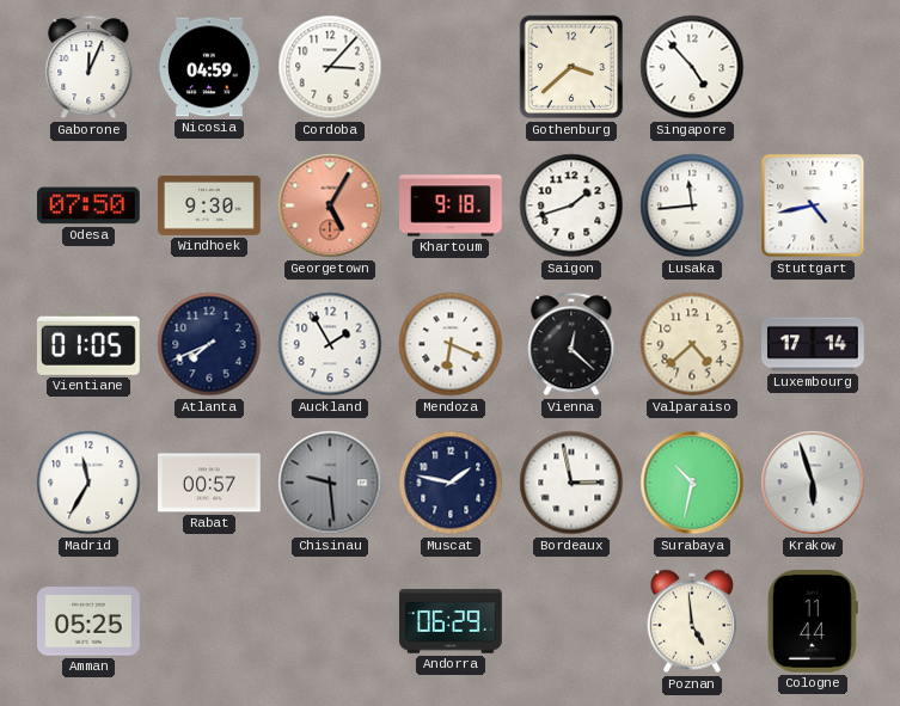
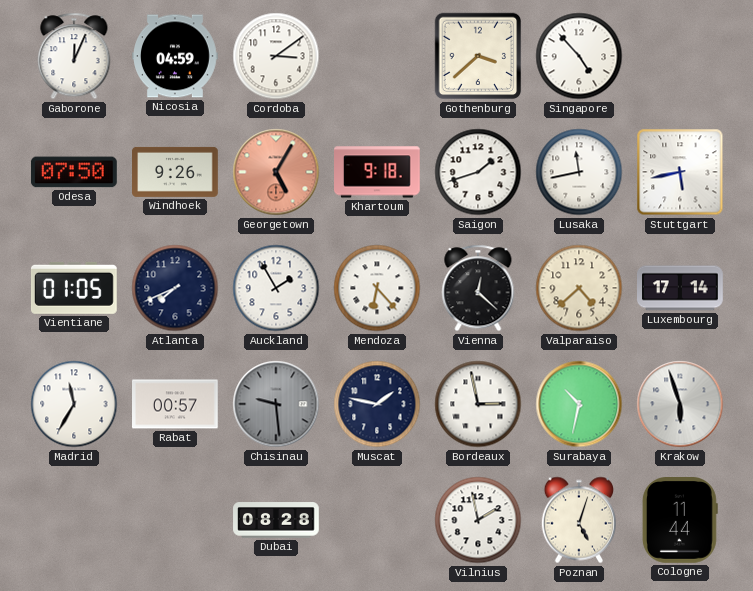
Cordoba: 3:07 -> 3:09
Windhoek: 9:30 -> 9:26
Lusaka: 11:44 -> 11:43
Stuttgart: 4:43 -> 5:43
Mendoza: 6:19 -> 6:23
Amman: 05:25 -> none
Dubai: none -> 08:28
Andorra: 06:29 -> none
Vilnius: none -> 1:58
Poznan: 4:59 -> 5:03
